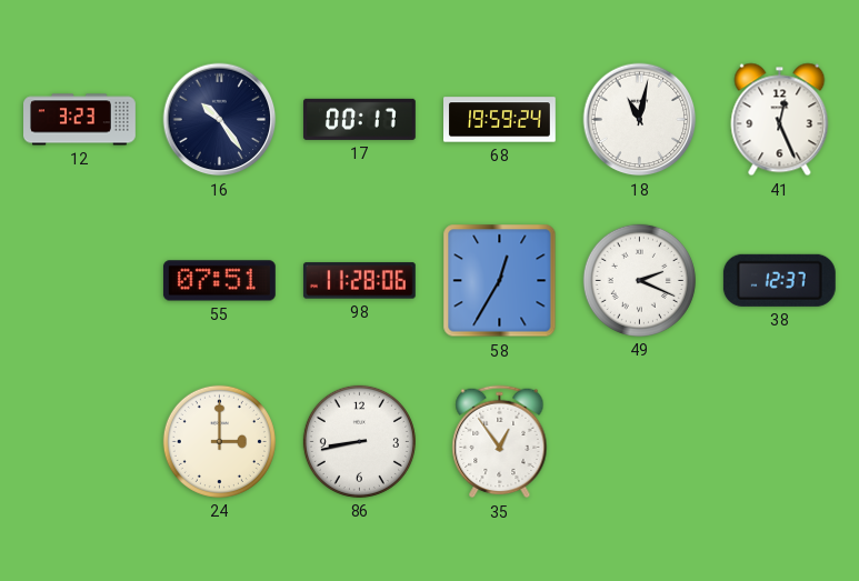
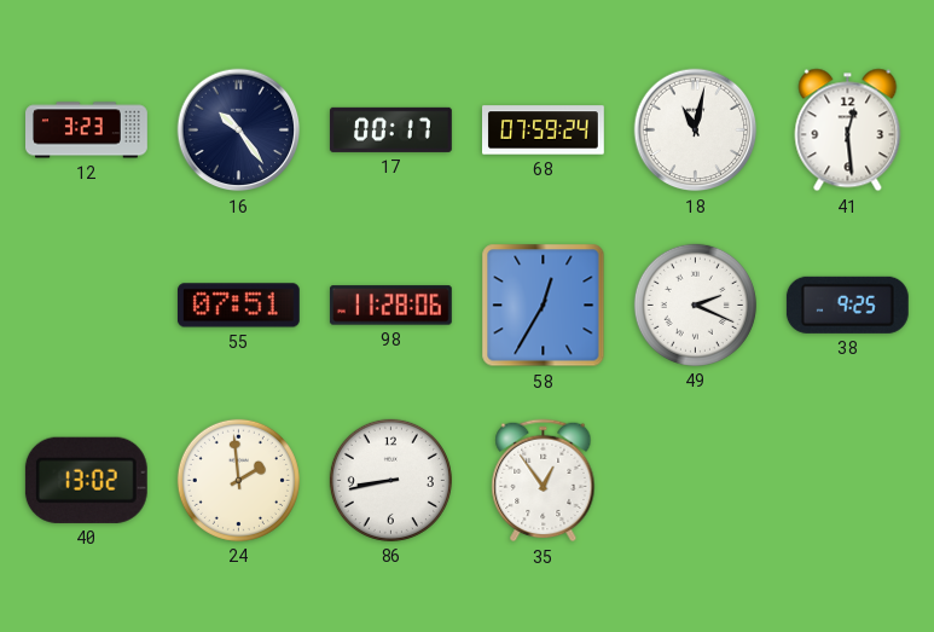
68: 19:59 -> 07:59
41: 12:26 -> 12:29
38: 12:37 -> 9:25
40: none -> 13:02
24: 3:00 -> 1:59
